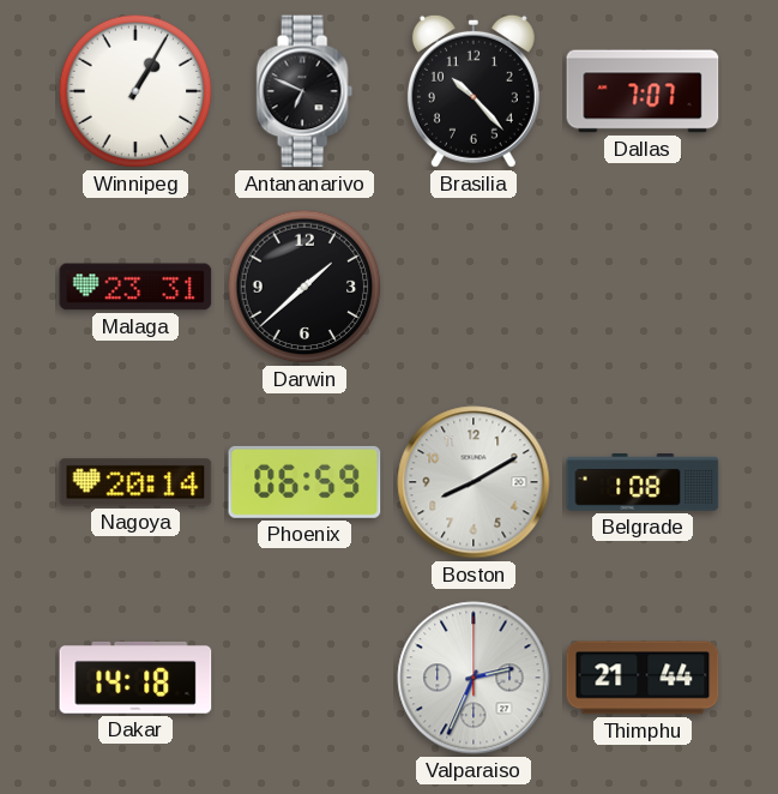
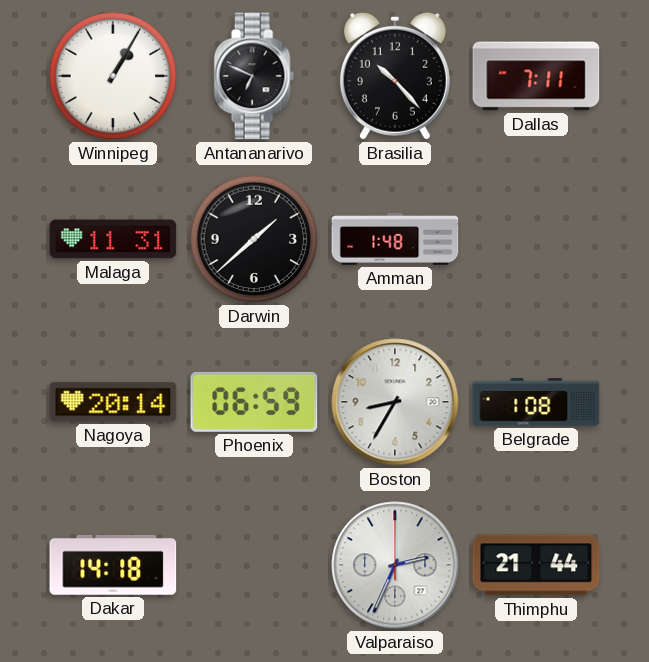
Dallas: 7:07 -> 7:11
Malaga: 23:31 -> 11:31
Amman: none -> 1:48
Boston: 8:10 -> 8:35
